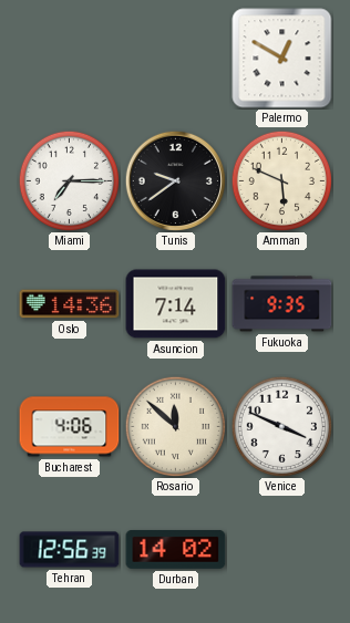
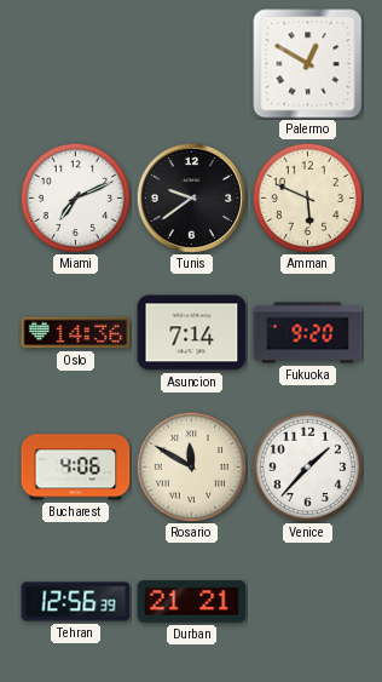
Miami: 7:15 -> 7:11
Fukuoka: 9:35 -> 9:20
Rosario: 11:52 -> 11:50
Venice: 3:49 -> 1:37
Durban: 14:02 -> 21:21
